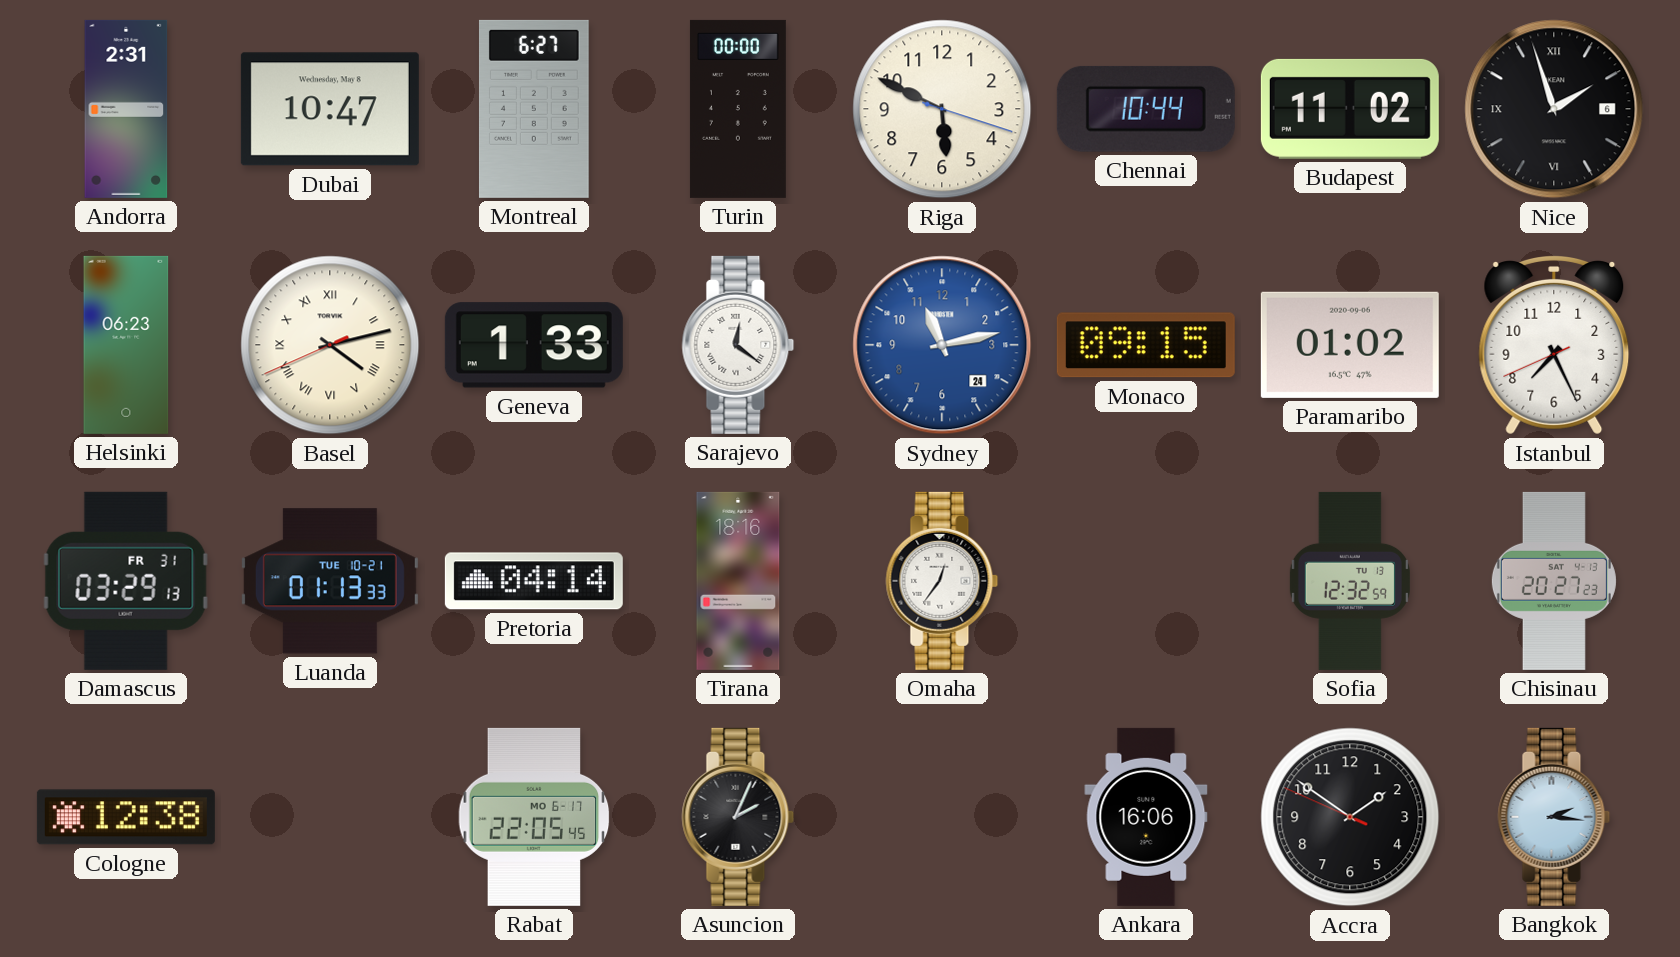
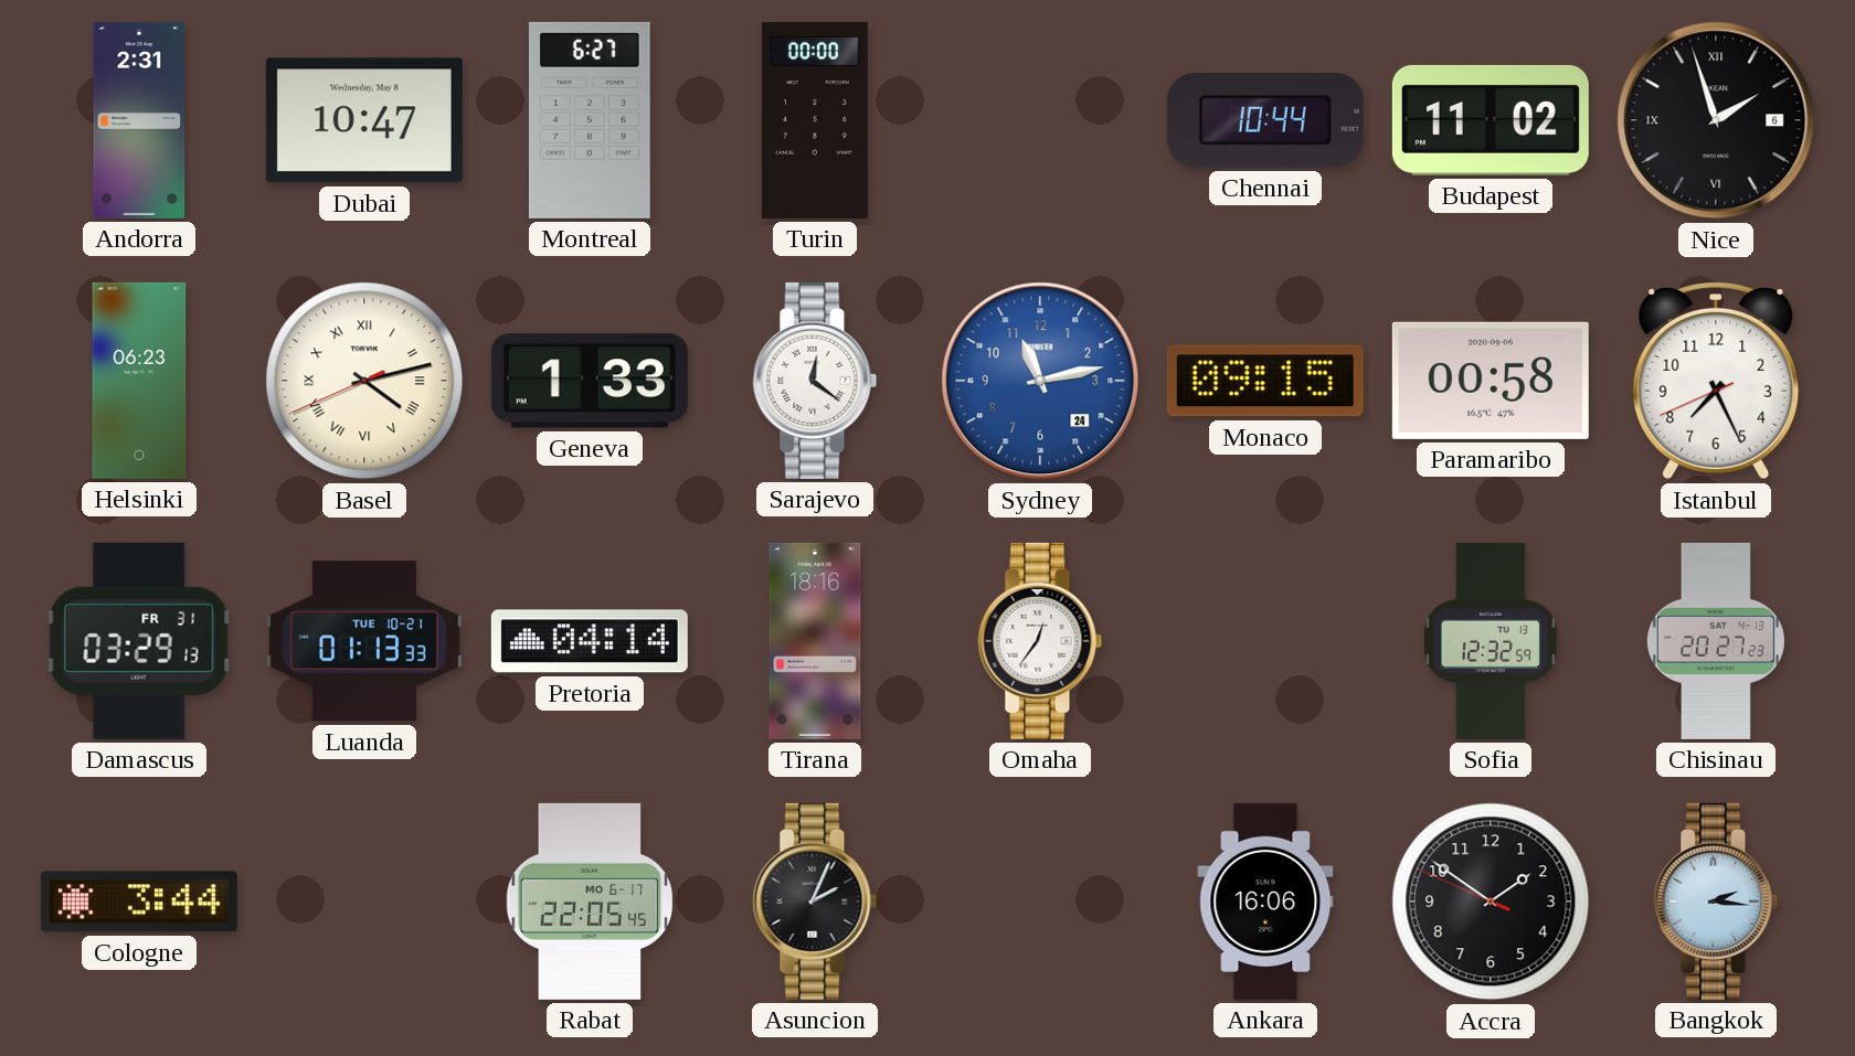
Riga: 5:49 -> none
Paramaribo: 01:02 -> 00:58
Cologne: 12:38 -> 3:44
